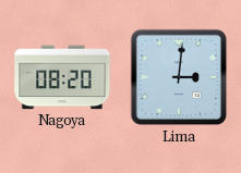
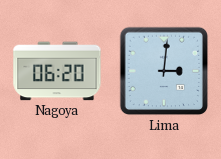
Nagoya: 08:20 -> 06:20
